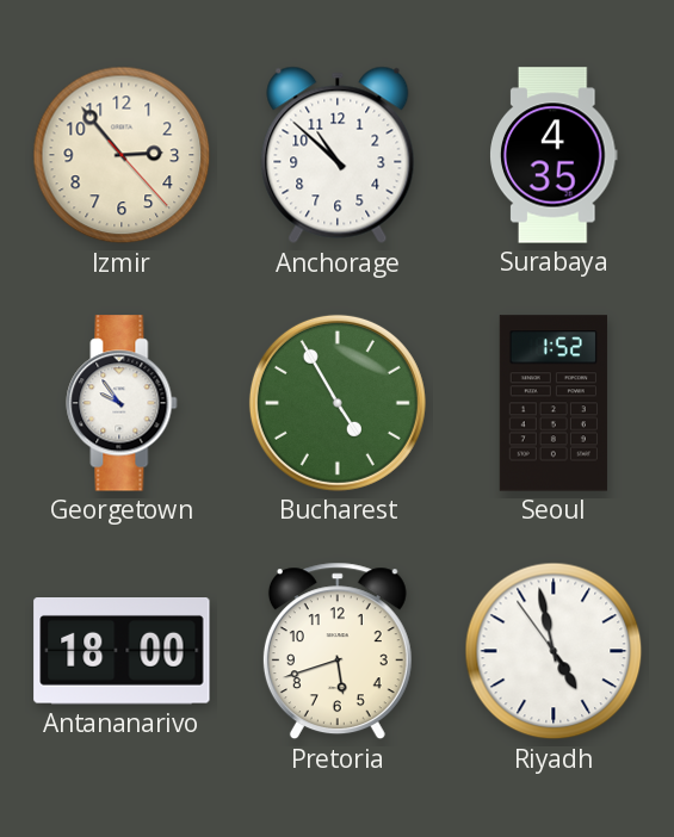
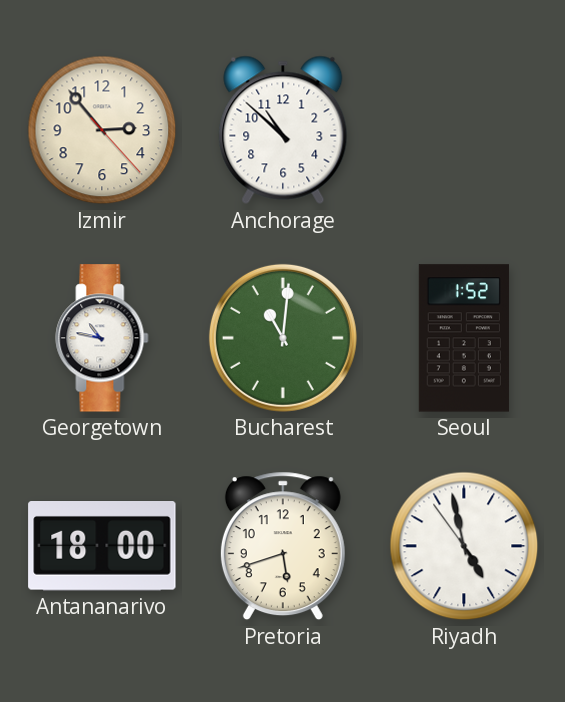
Surabaya: 4:35 -> none
Georgetown: 9:54 -> 10:47
Bucharest: 4:55 -> 11:01
